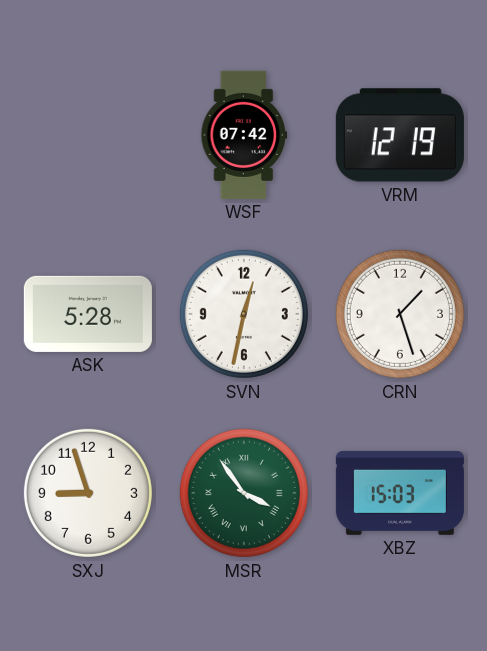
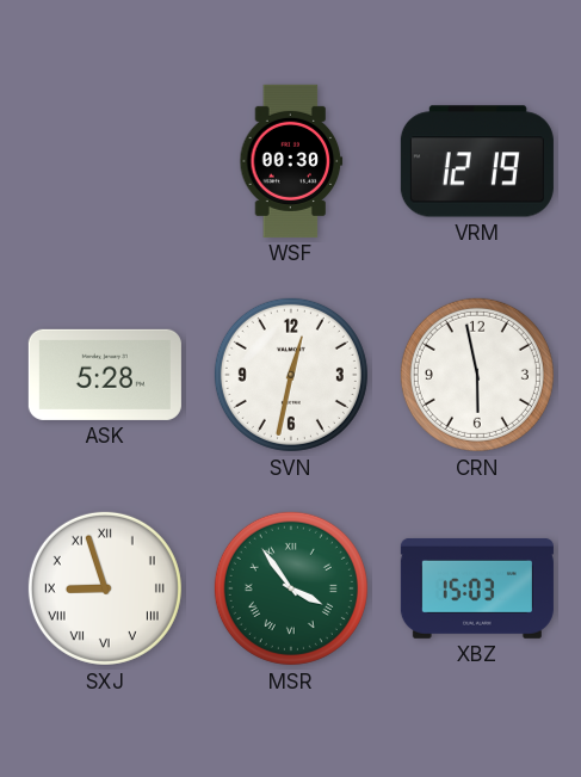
WSF: 07:42 -> 00:30
CRN: 1:27 -> 5:58
SXJ numerals: Arabic -> Roman
